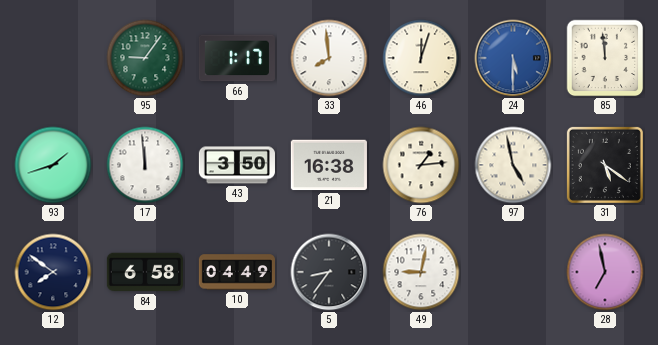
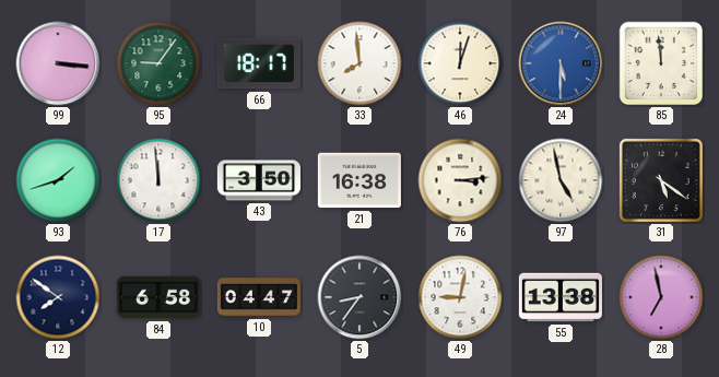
99: none -> 3:16
66: 1:17 -> 18:17
76: 1:14 -> 3:14
10: 04:49 -> 04:47
55: none -> 13:38
